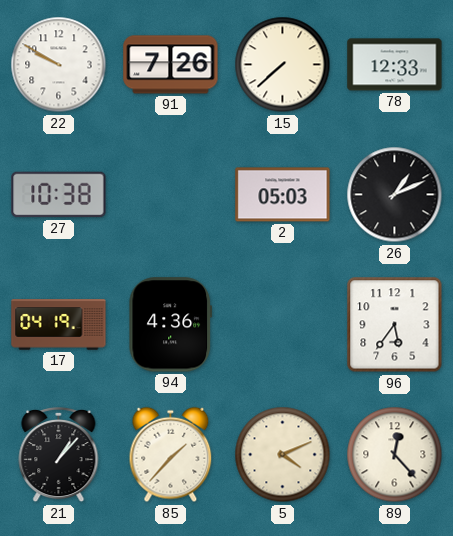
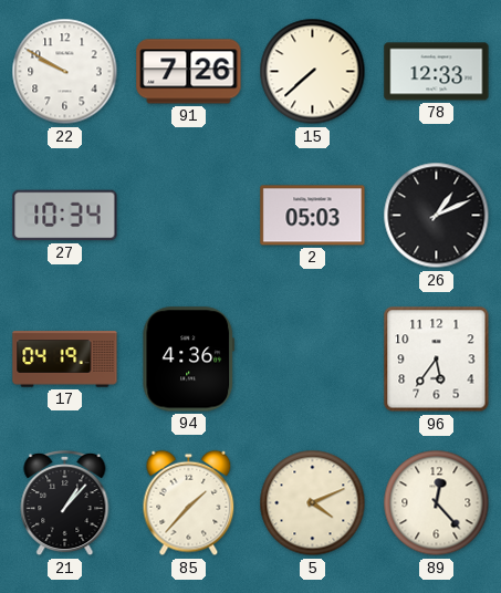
27: 10:38 -> 10:34
